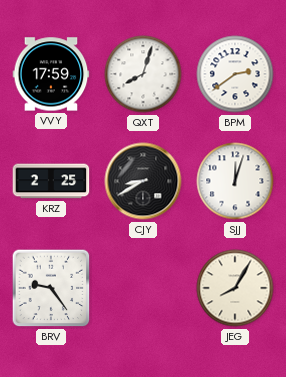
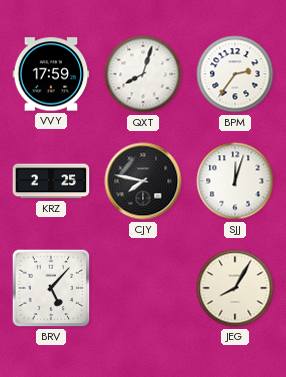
BPM: 2:39 -> 2:36
CJY: 8:40 -> 7:47
BRV: 9:24 -> 5:07
